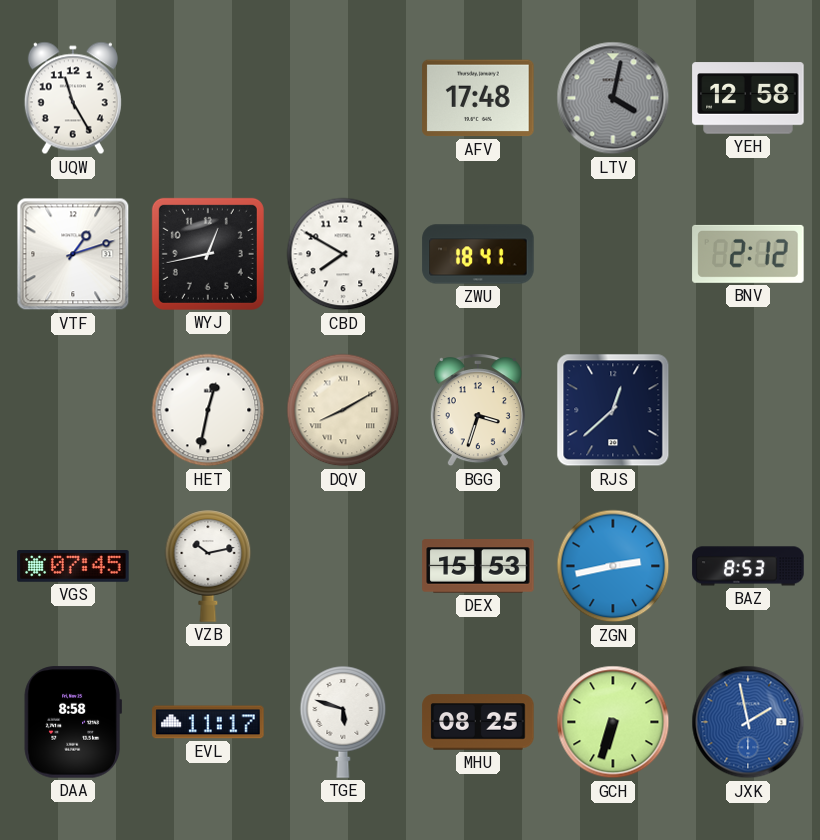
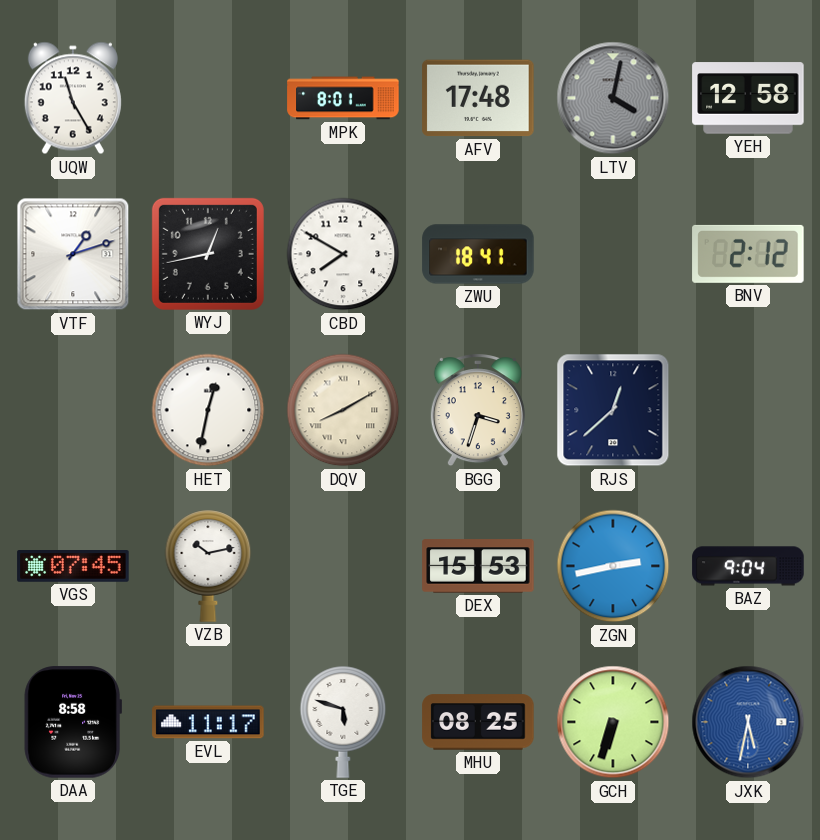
MPK: none -> 8:01
BAZ: 8:53 -> 9:04
JXK: 1:58 -> 5:32
